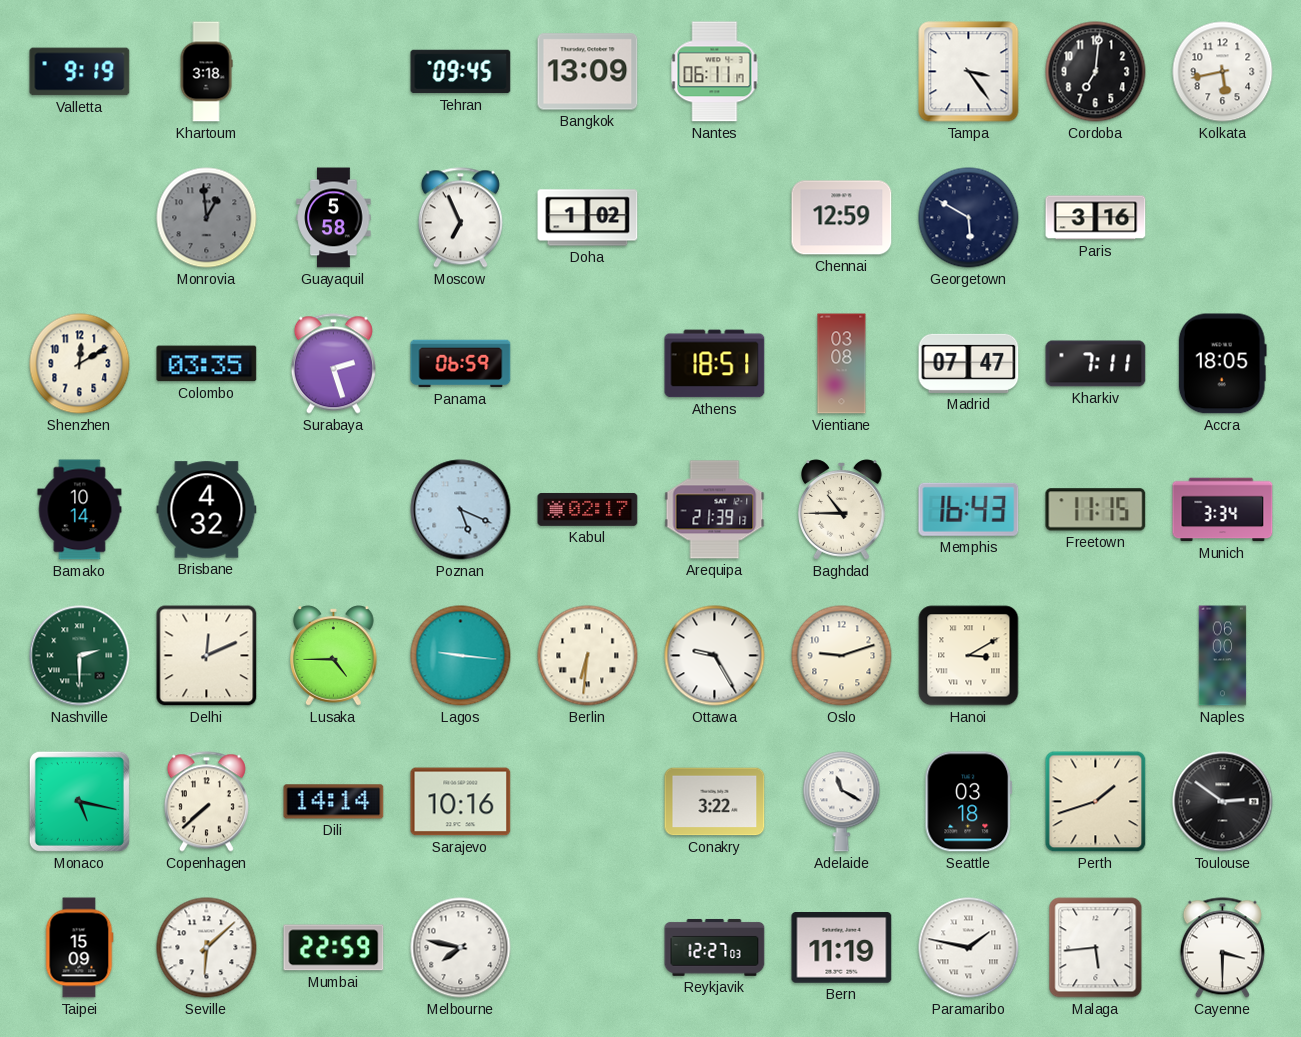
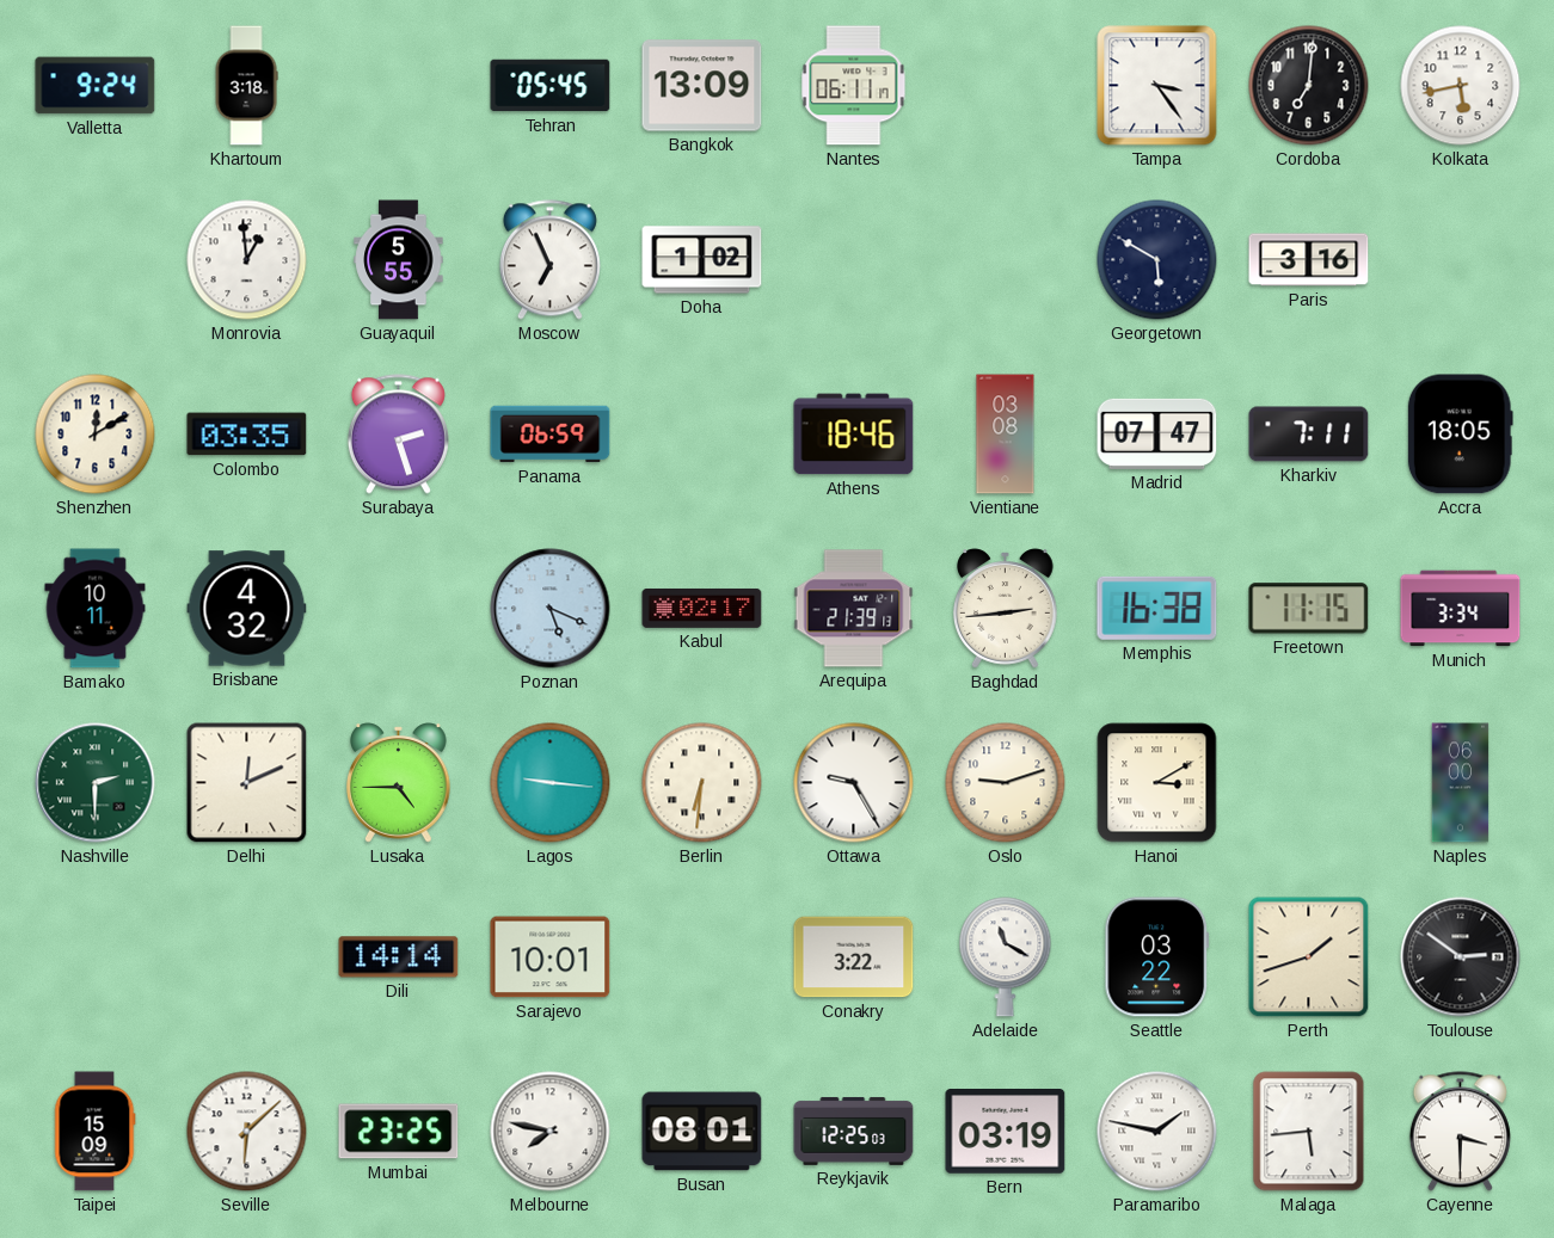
Valletta: 9:19 -> 9:24
Tehran: 09:45 -> 05:45
Monrovia dial: grey -> white
Guayaquil: 5:58 -> 5:55
Chennai: 12:59 -> none
Athens: 18:51 -> 18:46
Bamako: 10:14 -> 10:11
Baghdad: 10:45 -> 2:44
Memphis: 16:43 -> 16:38
Monaco: 5:17 -> none
Copenhagen: 7:38 -> none
Sarajevo: 10:16 -> 10:01
Seattle: 03:18 -> 03:22
Mumbai: 22:59 -> 23:25
Busan: none -> 08:01
Reykjavik: 12:27 -> 12:25
Bern: 11:19 -> 03:19
